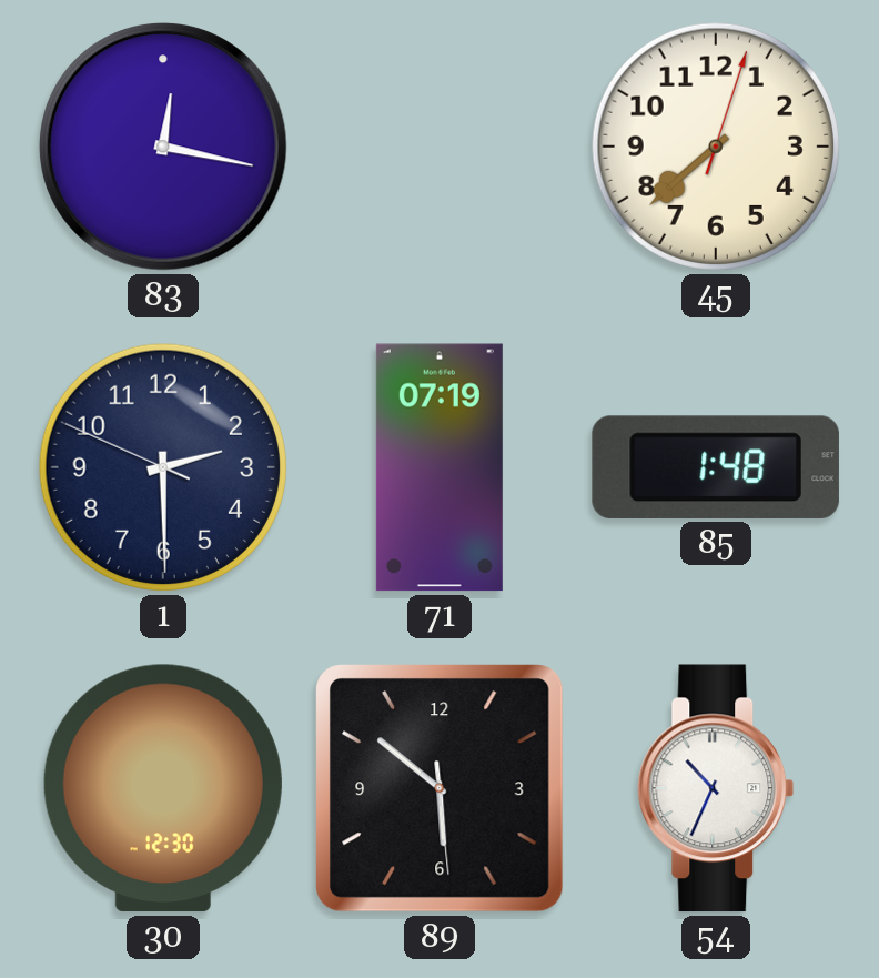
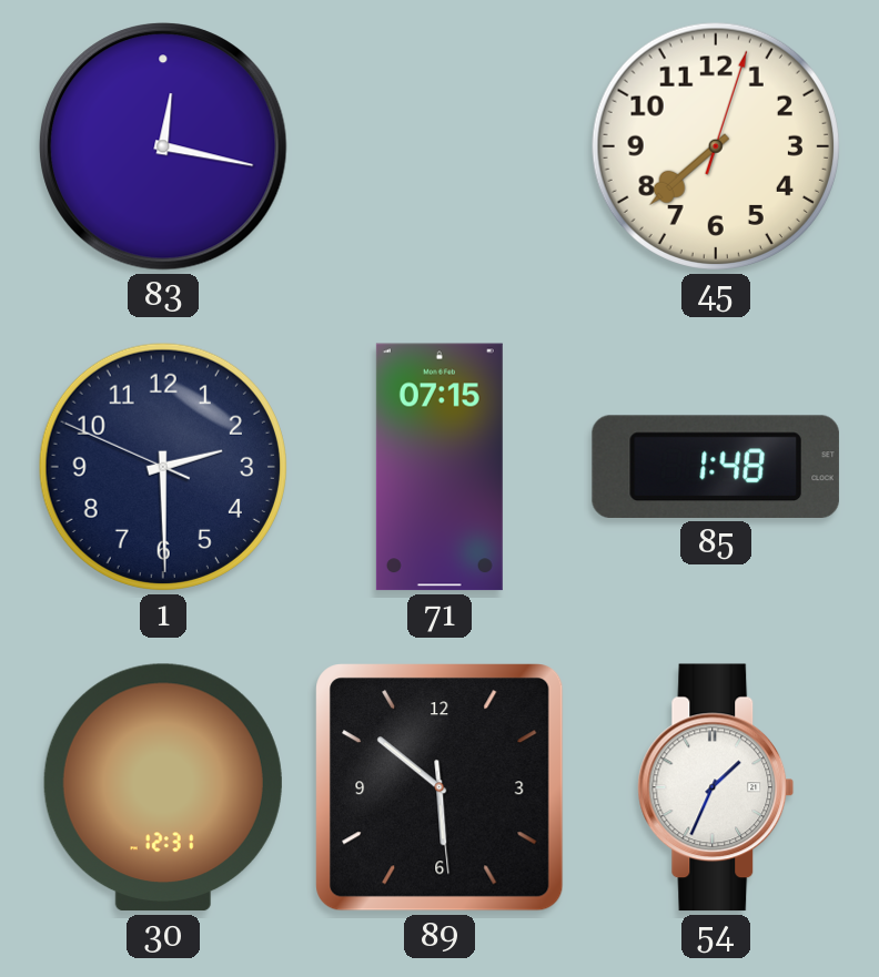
71: 07:19 -> 07:15
30: 12:30 -> 12:31
54: 10:34 -> 1:34
